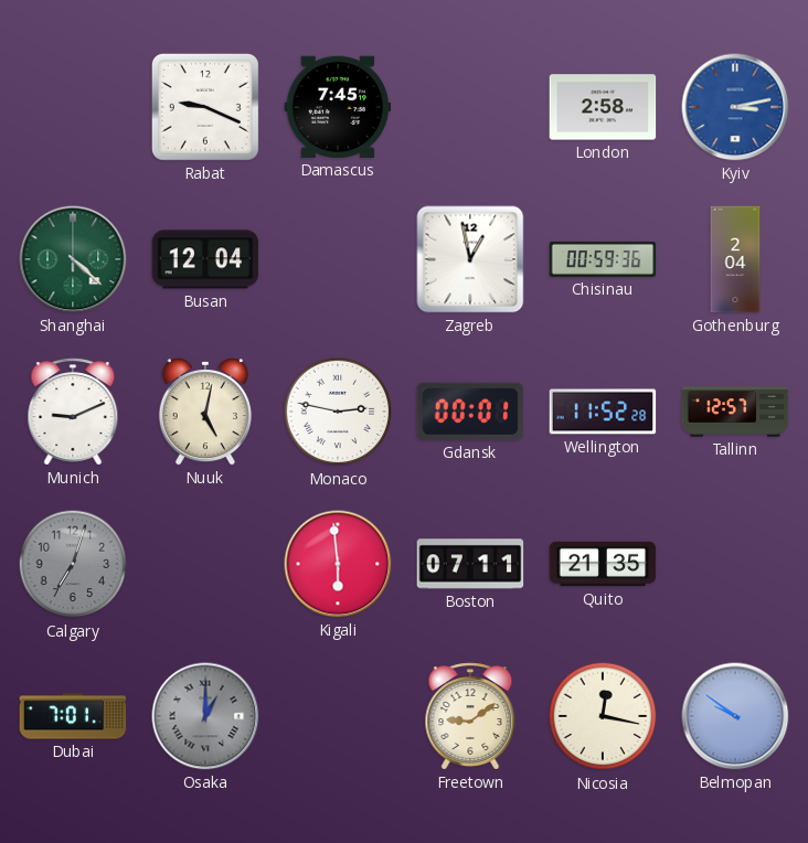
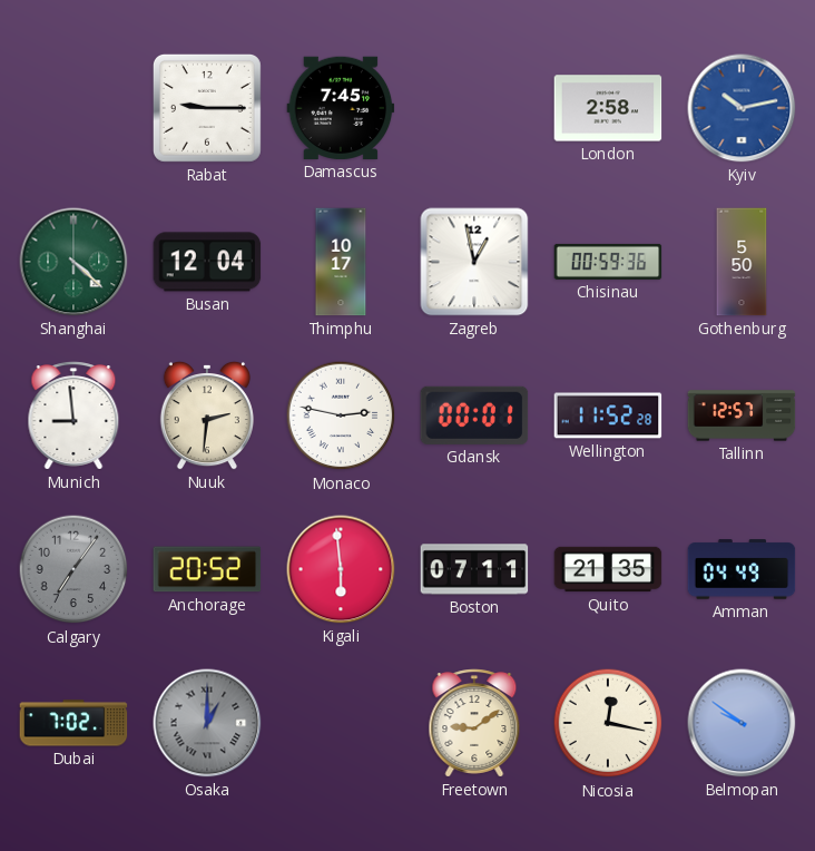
Rabat: 9:19 -> 9:15
Kyiv: 3:13 -> 10:13
Thimphu: none -> 10:17
Gothenburg: 2:04 -> 5:50
Munich: 9:11 -> 8:59
Nuuk: 5:02 -> 2:31
Calgary: 7:03 -> 7:06
Anchorage: none -> 20:52
Amman: none -> 04:49
Dubai: 7:01 -> 7:02
